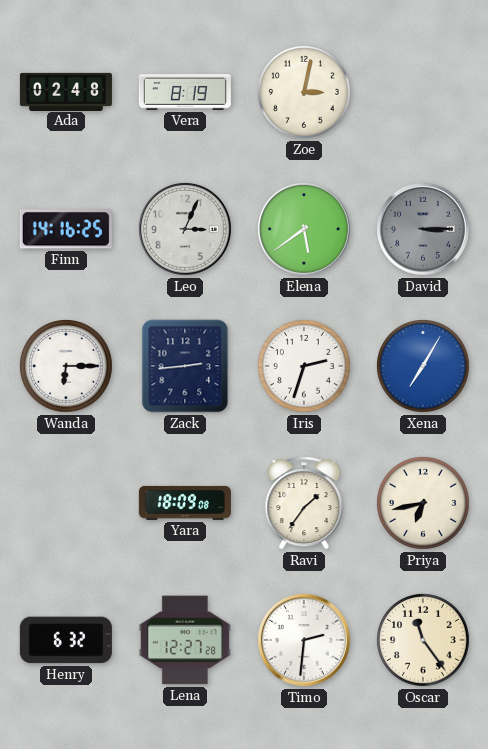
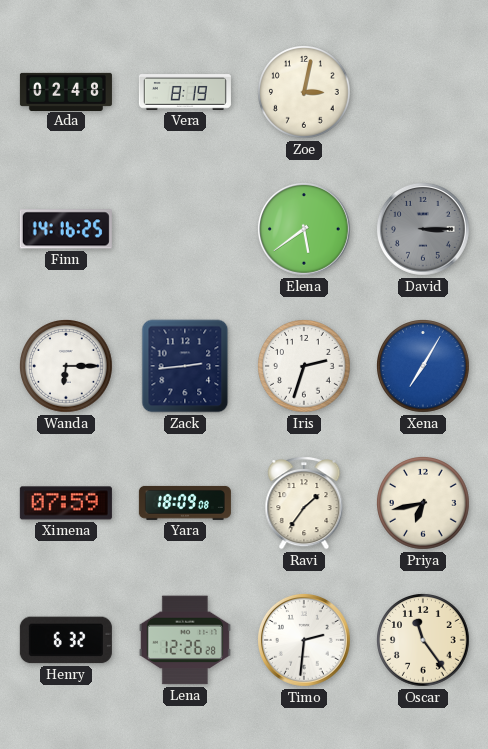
Leo: 3:04 -> none
Ximena: none -> 07:59
Lena: 12:27 -> 12:26
